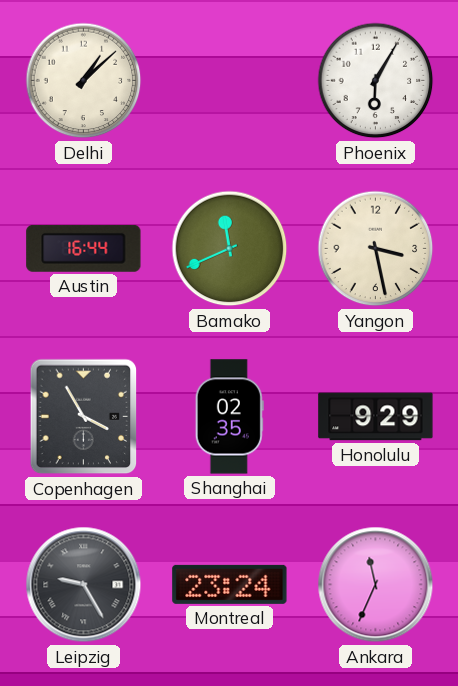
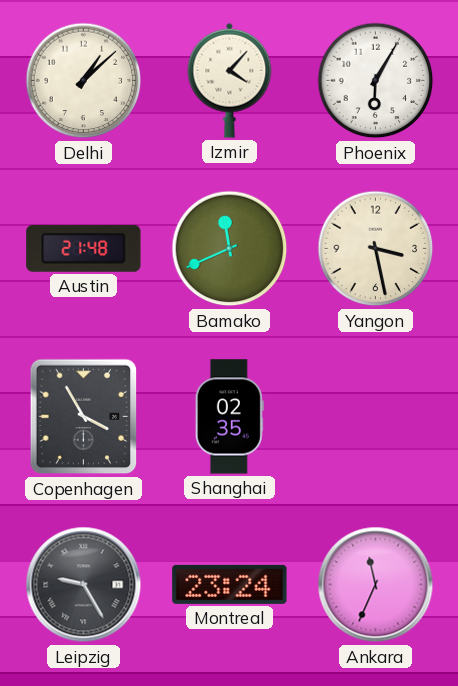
Izmir: none -> 4:07
Austin: 16:44 -> 21:48
Honolulu: 9:29 -> none
